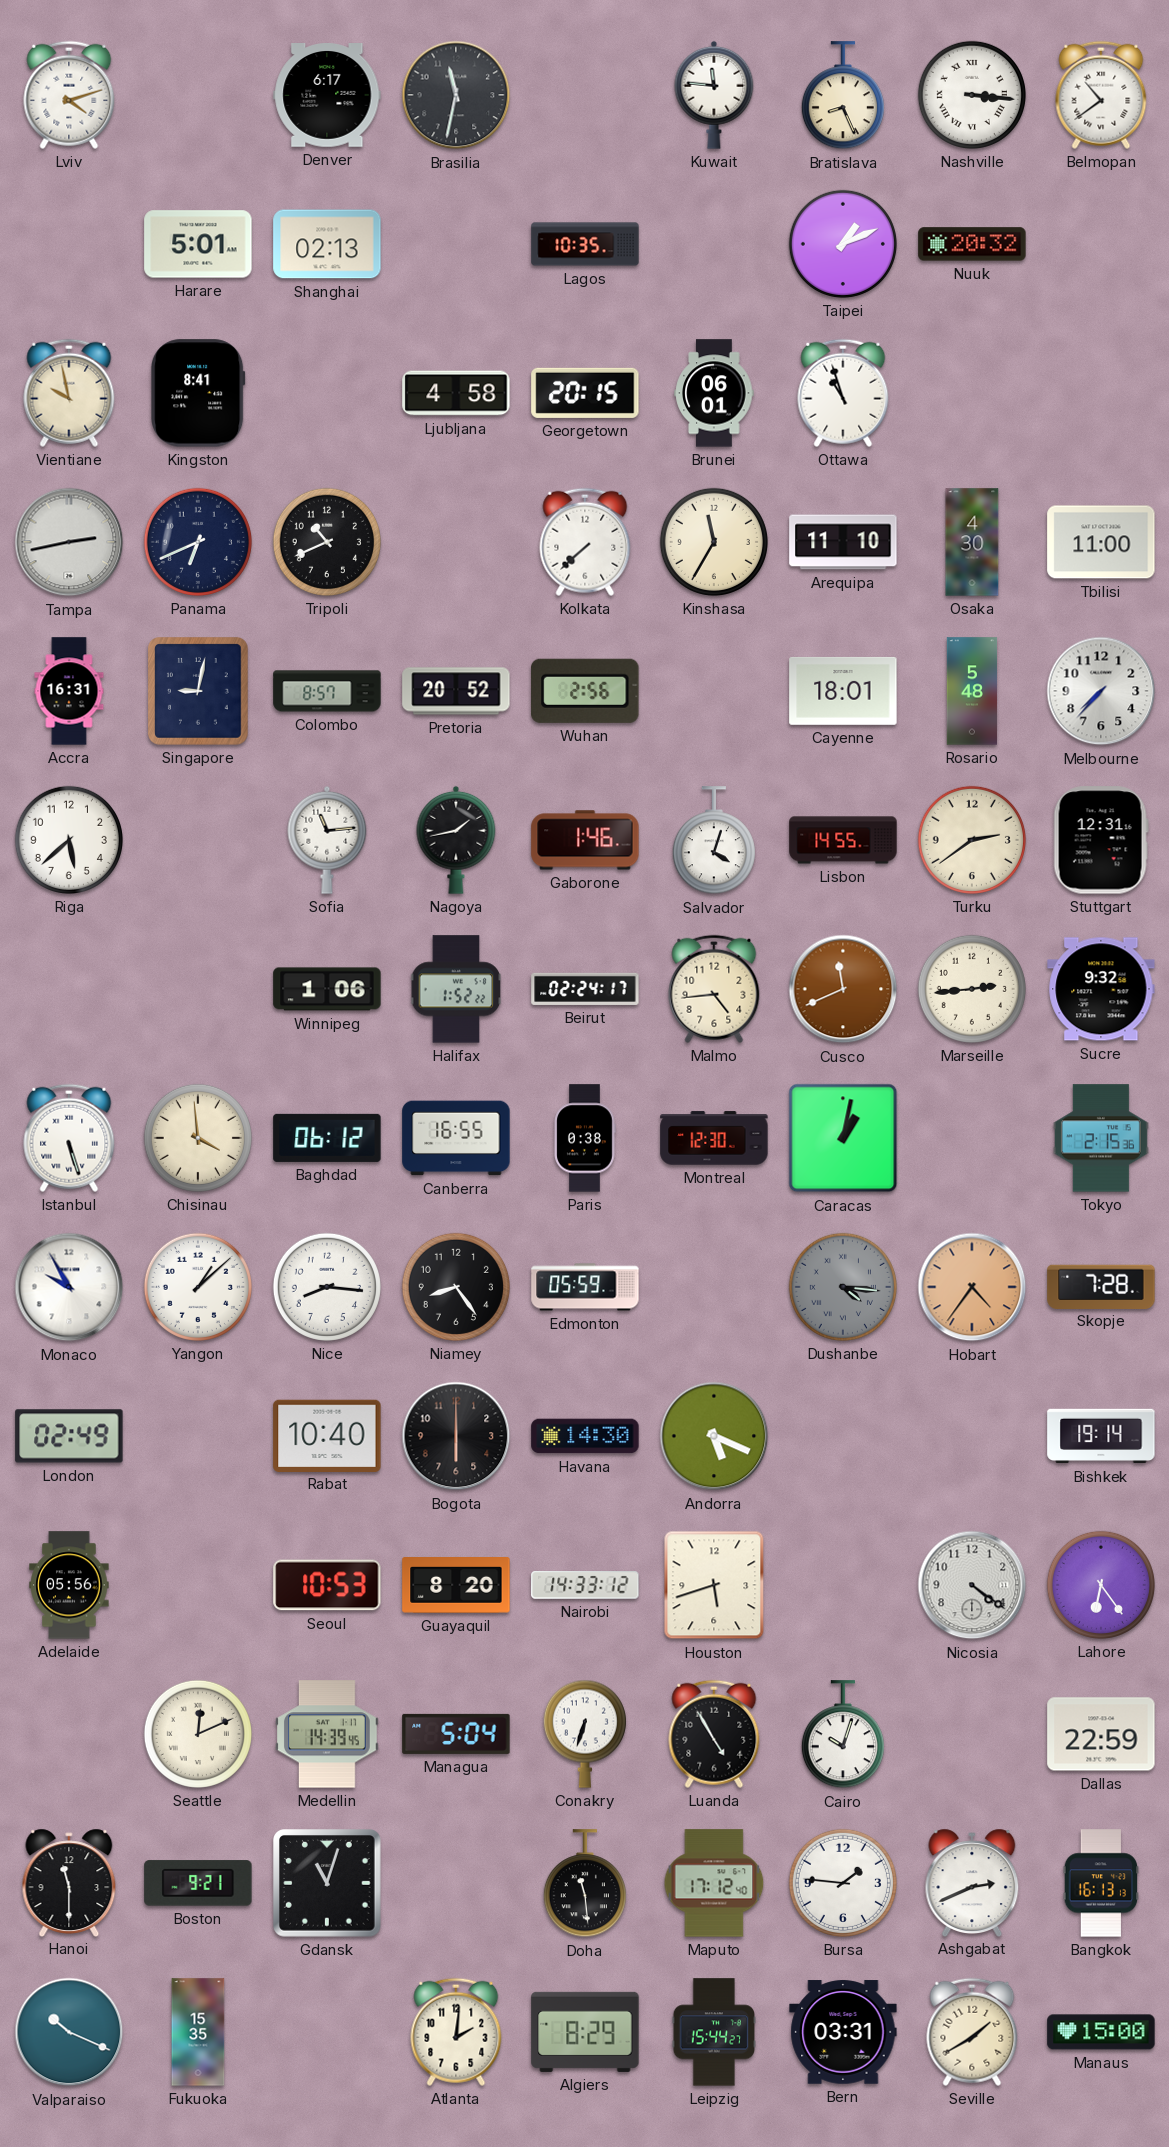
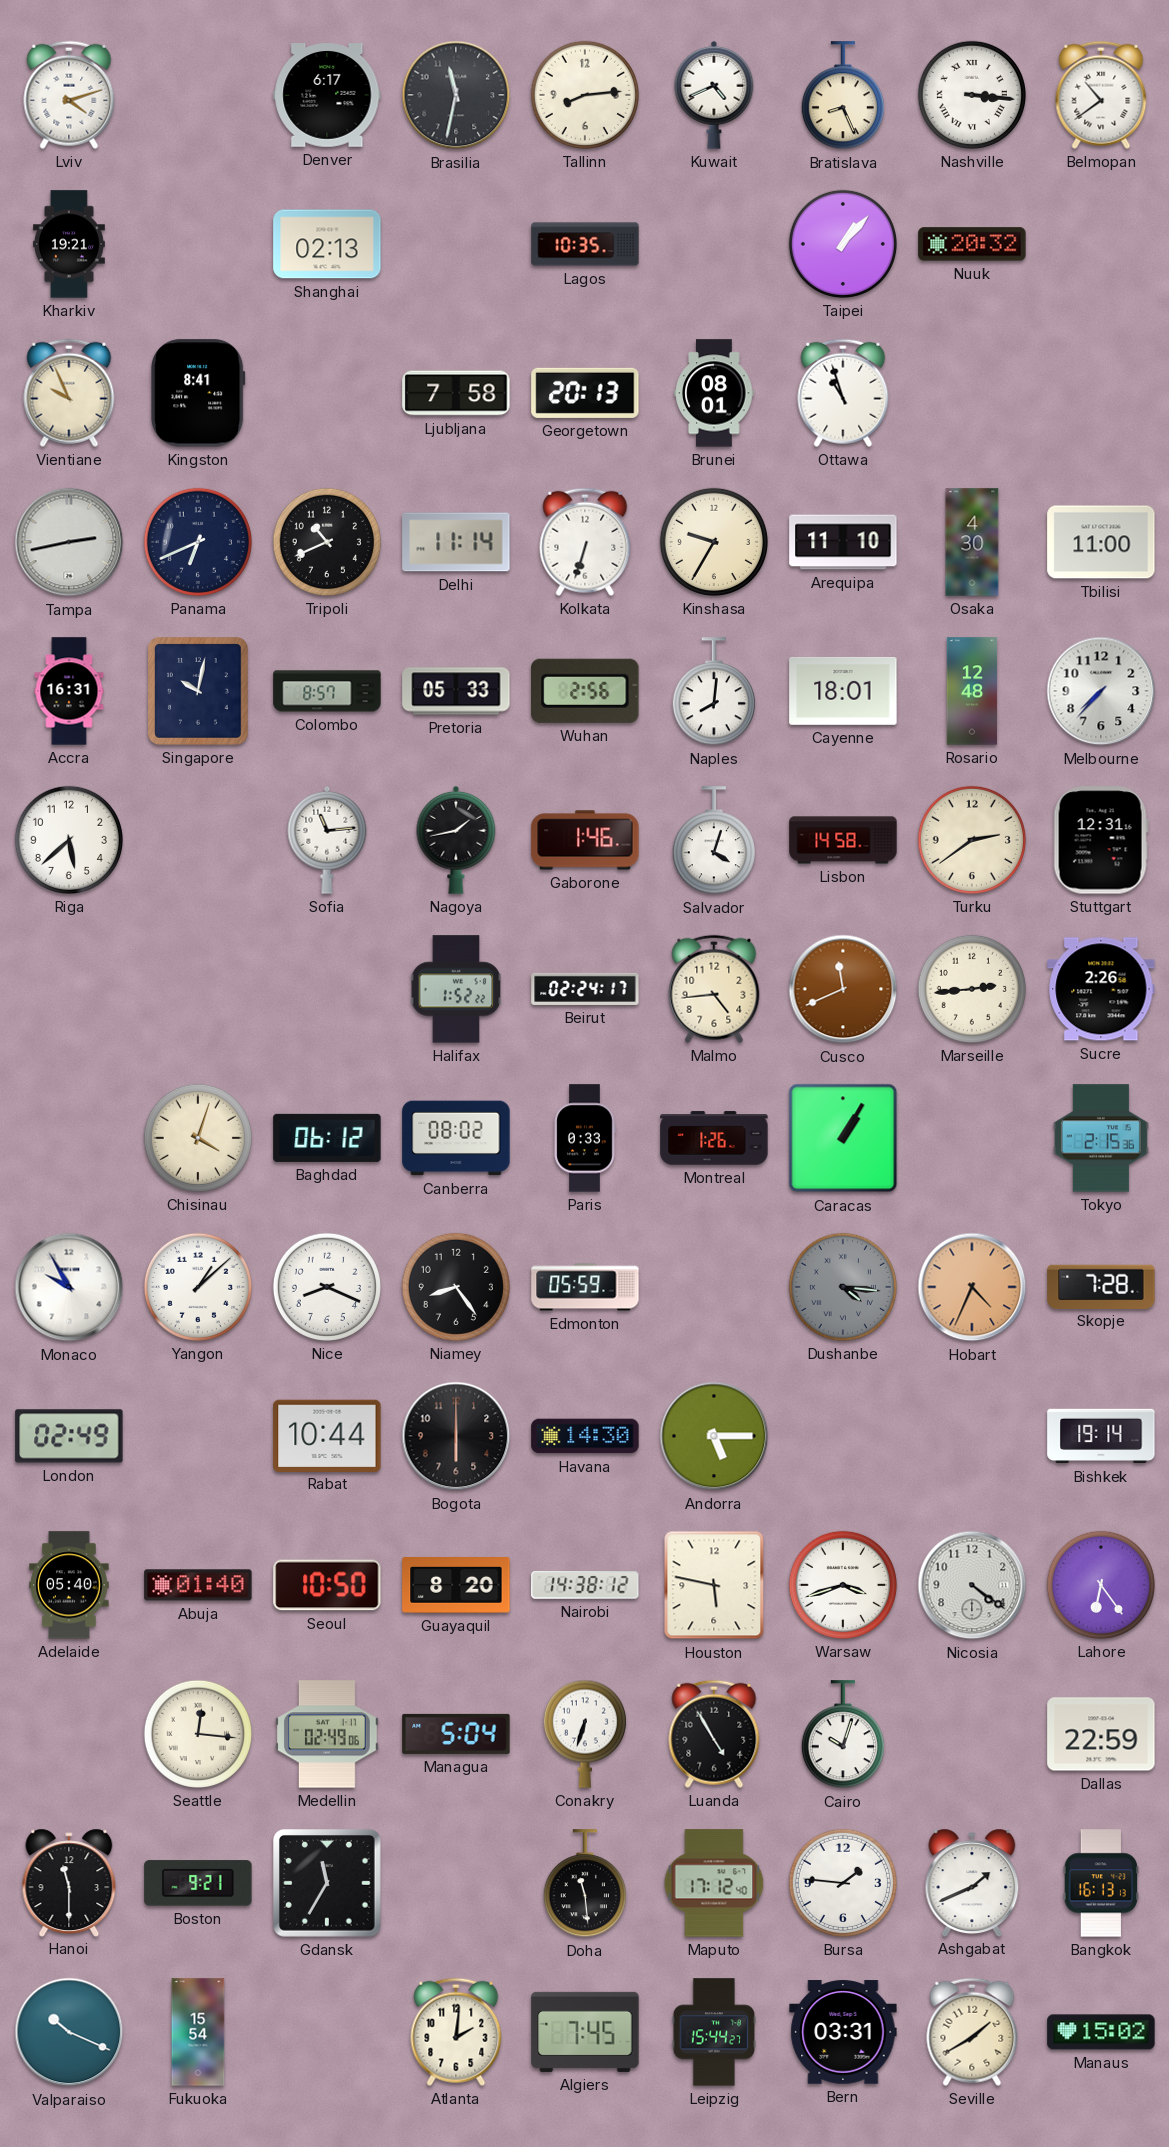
Tallinn: none -> 8:14
Kuwait: 11:46 -> 4:41
Kharkiv: none -> 19:21
Harare: 5:01 -> none
Taipei: 1:11 -> 1:07
Vientiane: 9:58 -> 9:56
Ljubljana: 4:58 -> 7:58
Georgetown: 20:15 -> 20:13
Brunei: 06:01 -> 08:01
Delhi: none -> 11:14
Kolkata: 7:38 -> 6:33
Kinshasa: 11:35 -> 9:35
Singapore: 9:02 -> 10:02
Pretoria: 20:52 -> 05:33
Naples: none -> 8:01
Rosario: 5:48 -> 12:48
Lisbon: 14:55 -> 14:58
Winnipeg: 1:06 -> none
Sucre: 9:32 -> 2:26
Istanbul: 5:27 -> none
Chisinau: 3:59 -> 4:03
Canberra: 16:55 -> 08:02
Paris: 0:38 -> 0:33
Montreal: 12:30 -> 1:26
Caracas: 1:02 -> 1:05
Nice: 8:16 -> 8:19
Hobart: 4:36 -> 4:34
Rabat: 10:40 -> 10:44
Andorra: 5:19 -> 5:15
Adelaide: 05:56 -> 05:40
Abuja: none -> 01:40
Seoul: 10:53 -> 10:50
Nairobi: 14:33 -> 14:38
Houston: 5:42 -> 5:47
Warsaw: none -> 3:42
Seattle: 12:11 -> 12:16
Medellin: 14:39 -> 02:49
Gdansk: 11:03 -> 11:35
Ashgabat: 2:41 -> 1:41
Fukuoka: 15:35 -> 15:54
Algiers: 8:29 -> 7:45
Manaus: 15:00 -> 15:02
